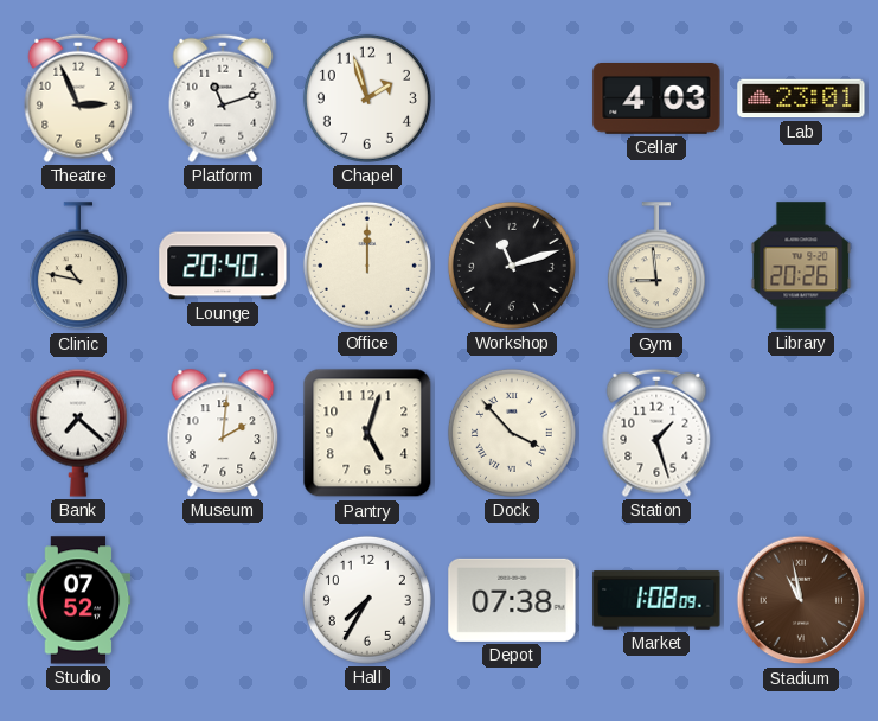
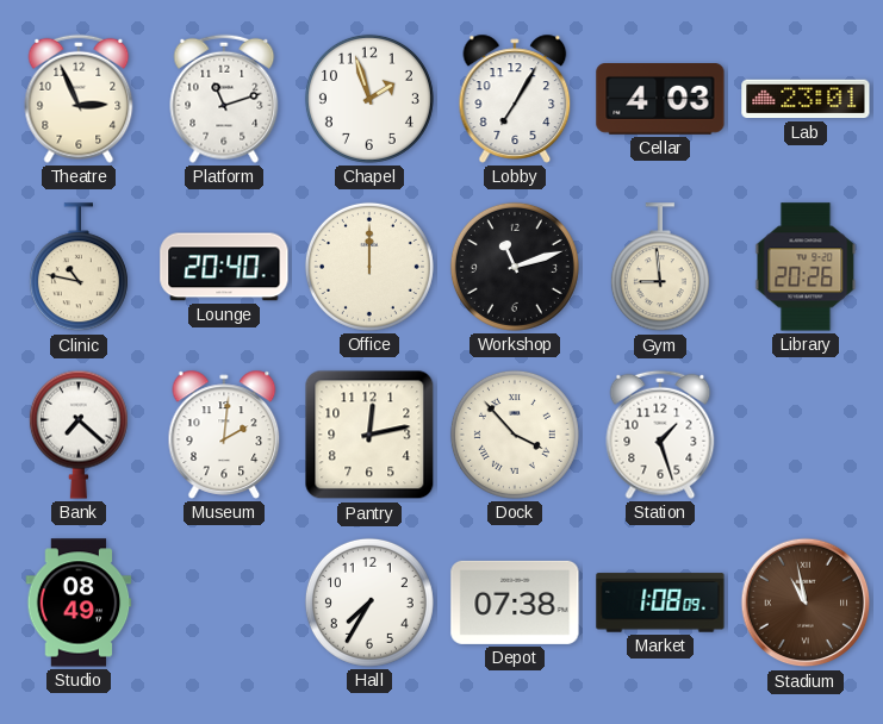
Lobby: none -> 7:05
Pantry: 5:03 -> 12:13
Studio: 07:52 -> 08:49
